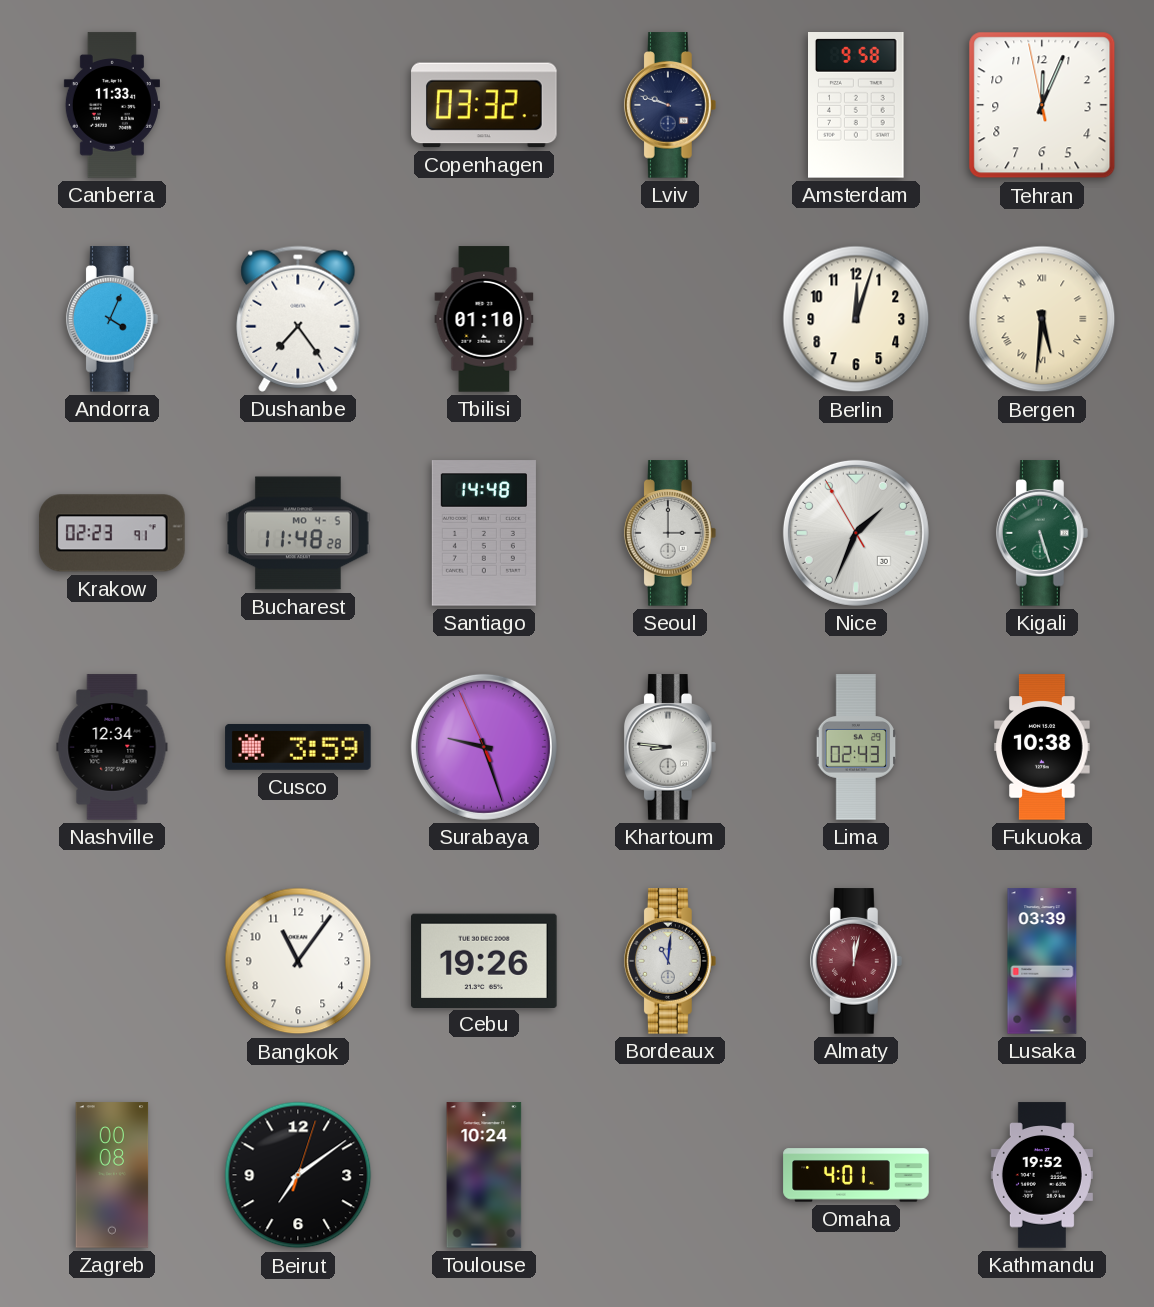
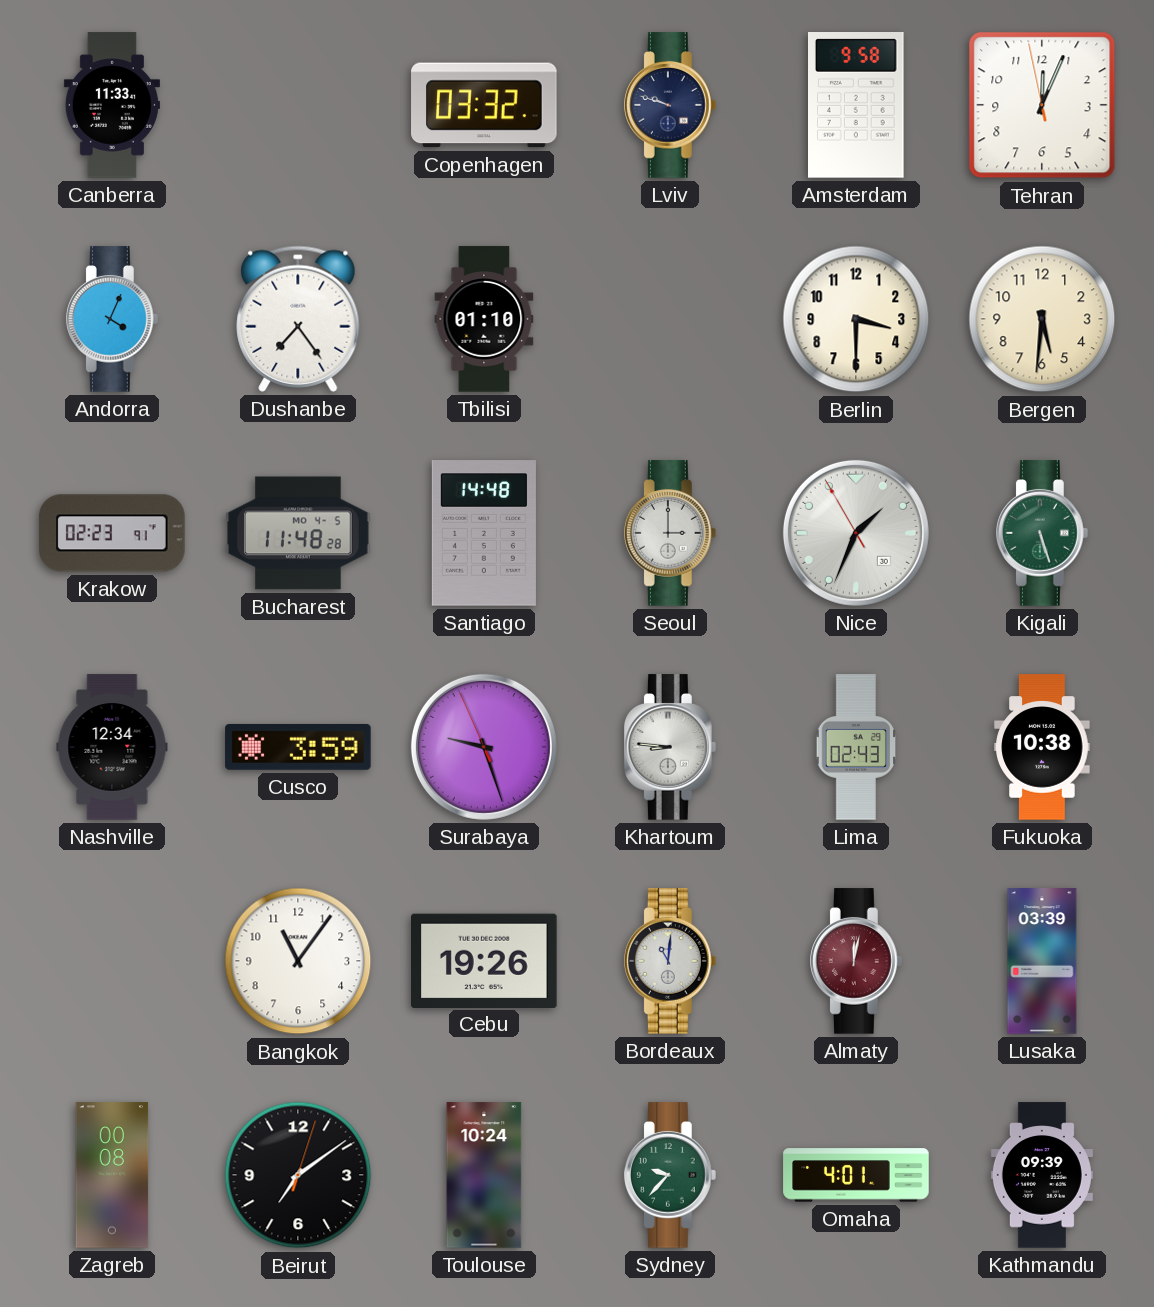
Berlin: 12:03 -> 3:30
Bergen numerals: Roman -> Arabic
Sydney: none -> 9:37
Kathmandu: 19:52 -> 09:39
